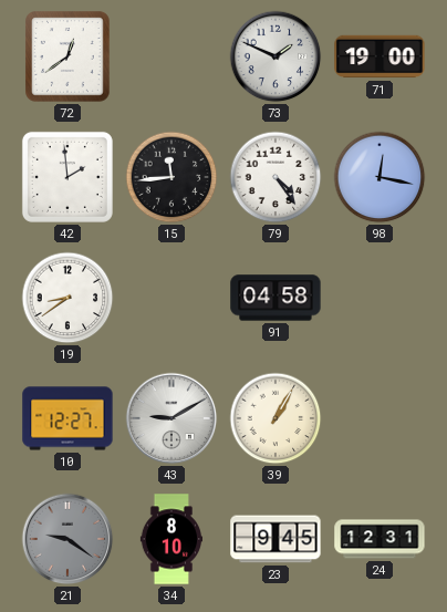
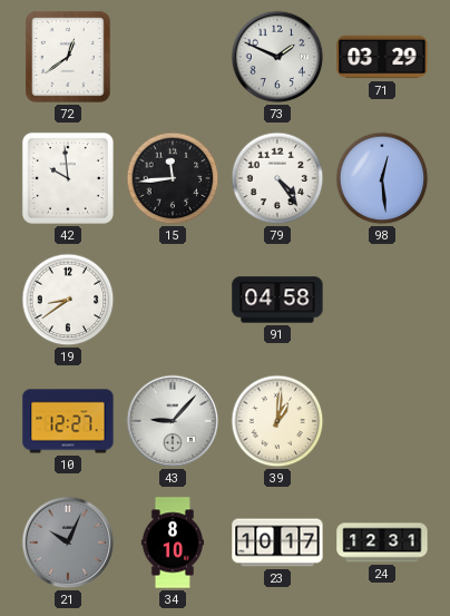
71: 19:00 -> 03:29
42: 1:59 -> 9:59
98: 12:17 -> 12:29
43: 9:10 -> 9:07
39: 1:05 -> 1:01
21: 9:21 -> 10:04
23: 9:45 -> 10:17
